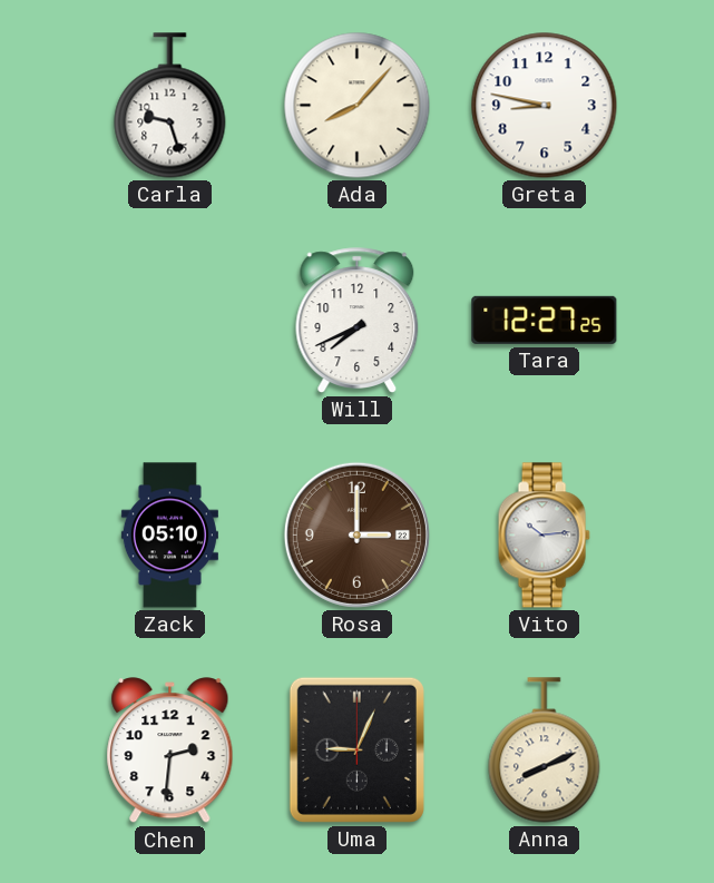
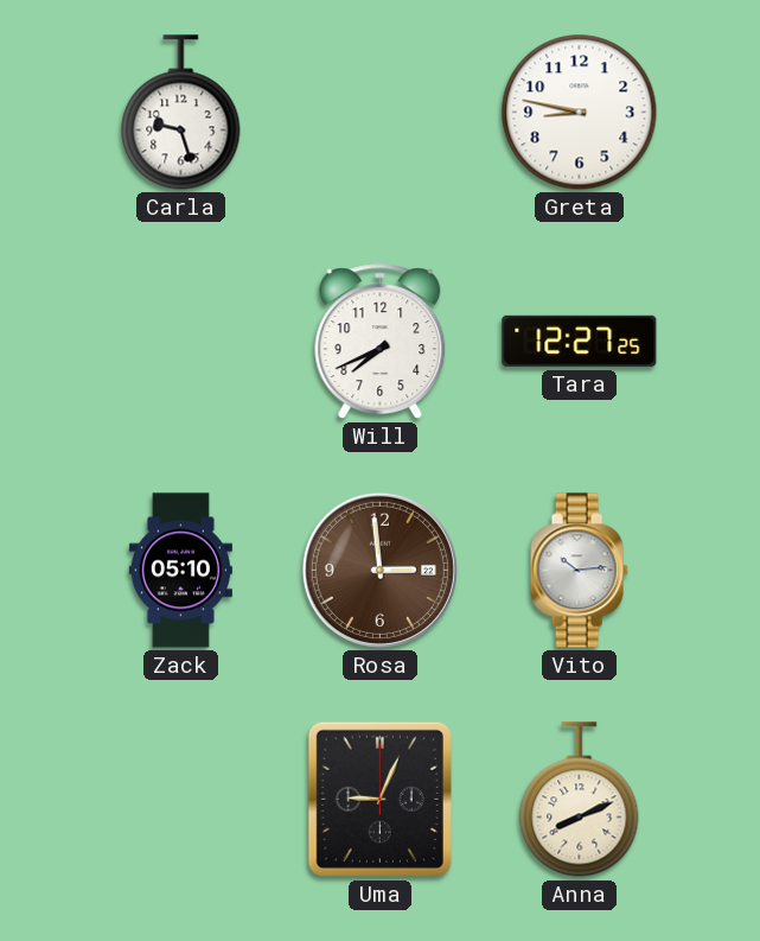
Ada: 8:07 -> none
Rosa: 3:00 -> 2:59
Chen: 2:31 -> none
